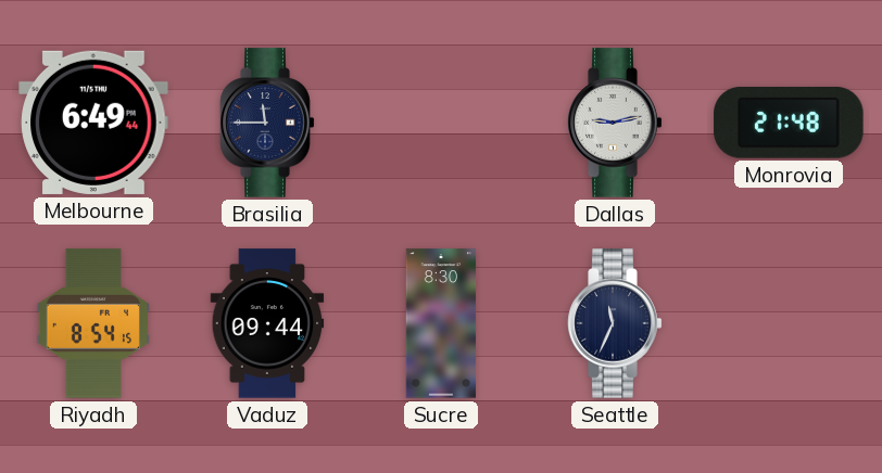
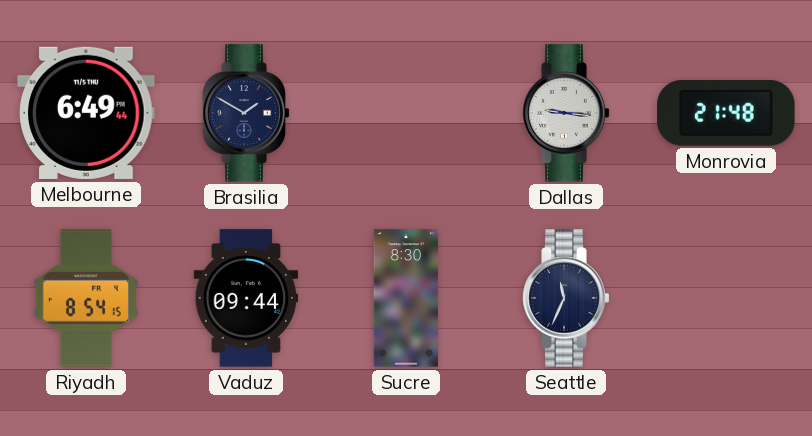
Brasilia: 11:45 -> 1:50
Dallas: 9:13 -> 9:16
